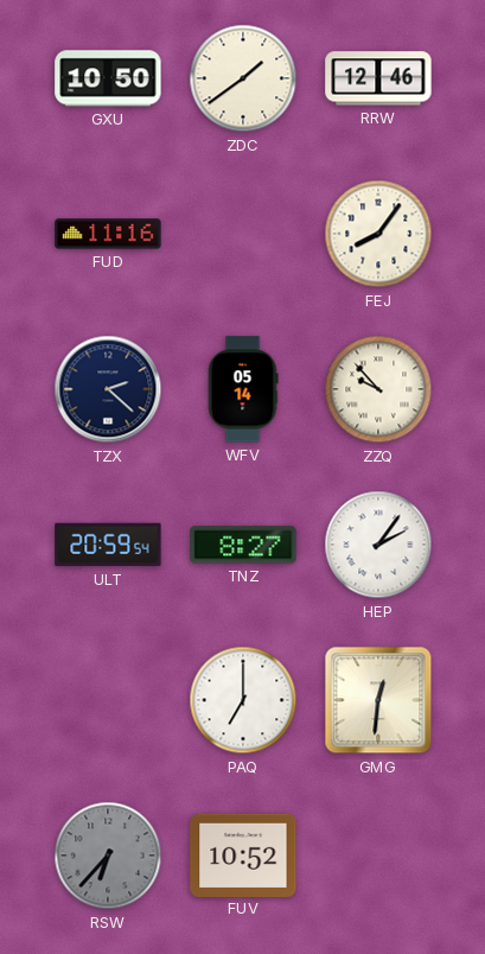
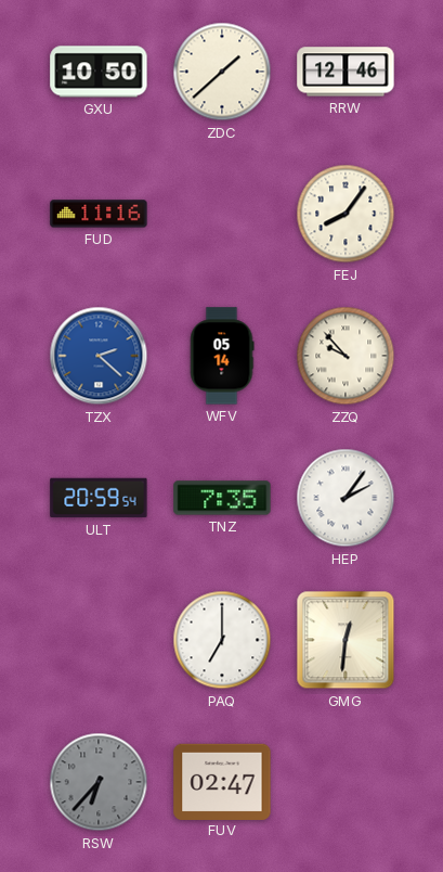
ZDC: 1:39 -> 1:38
TZX dial: navy -> blue
TNZ: 8:27 -> 7:35
FUV: 10:52 -> 02:47
